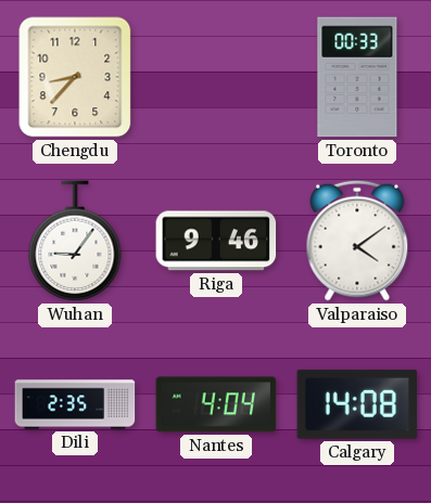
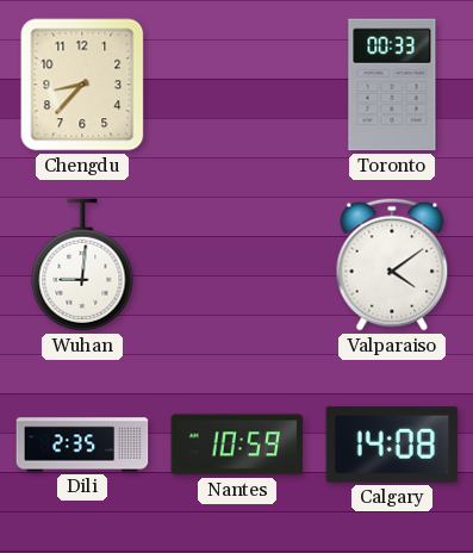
Wuhan: 9:06 -> 9:01
Riga: 9:46 -> none
Nantes: 4:04 -> 10:59
